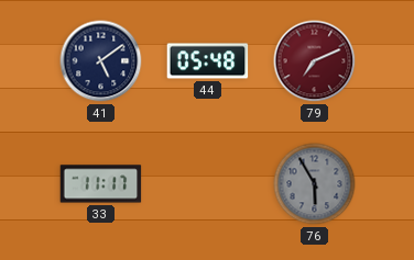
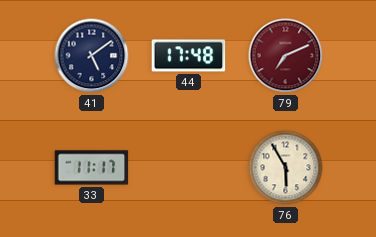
44: 05:48 -> 17:48
76 dial: grey -> cream
